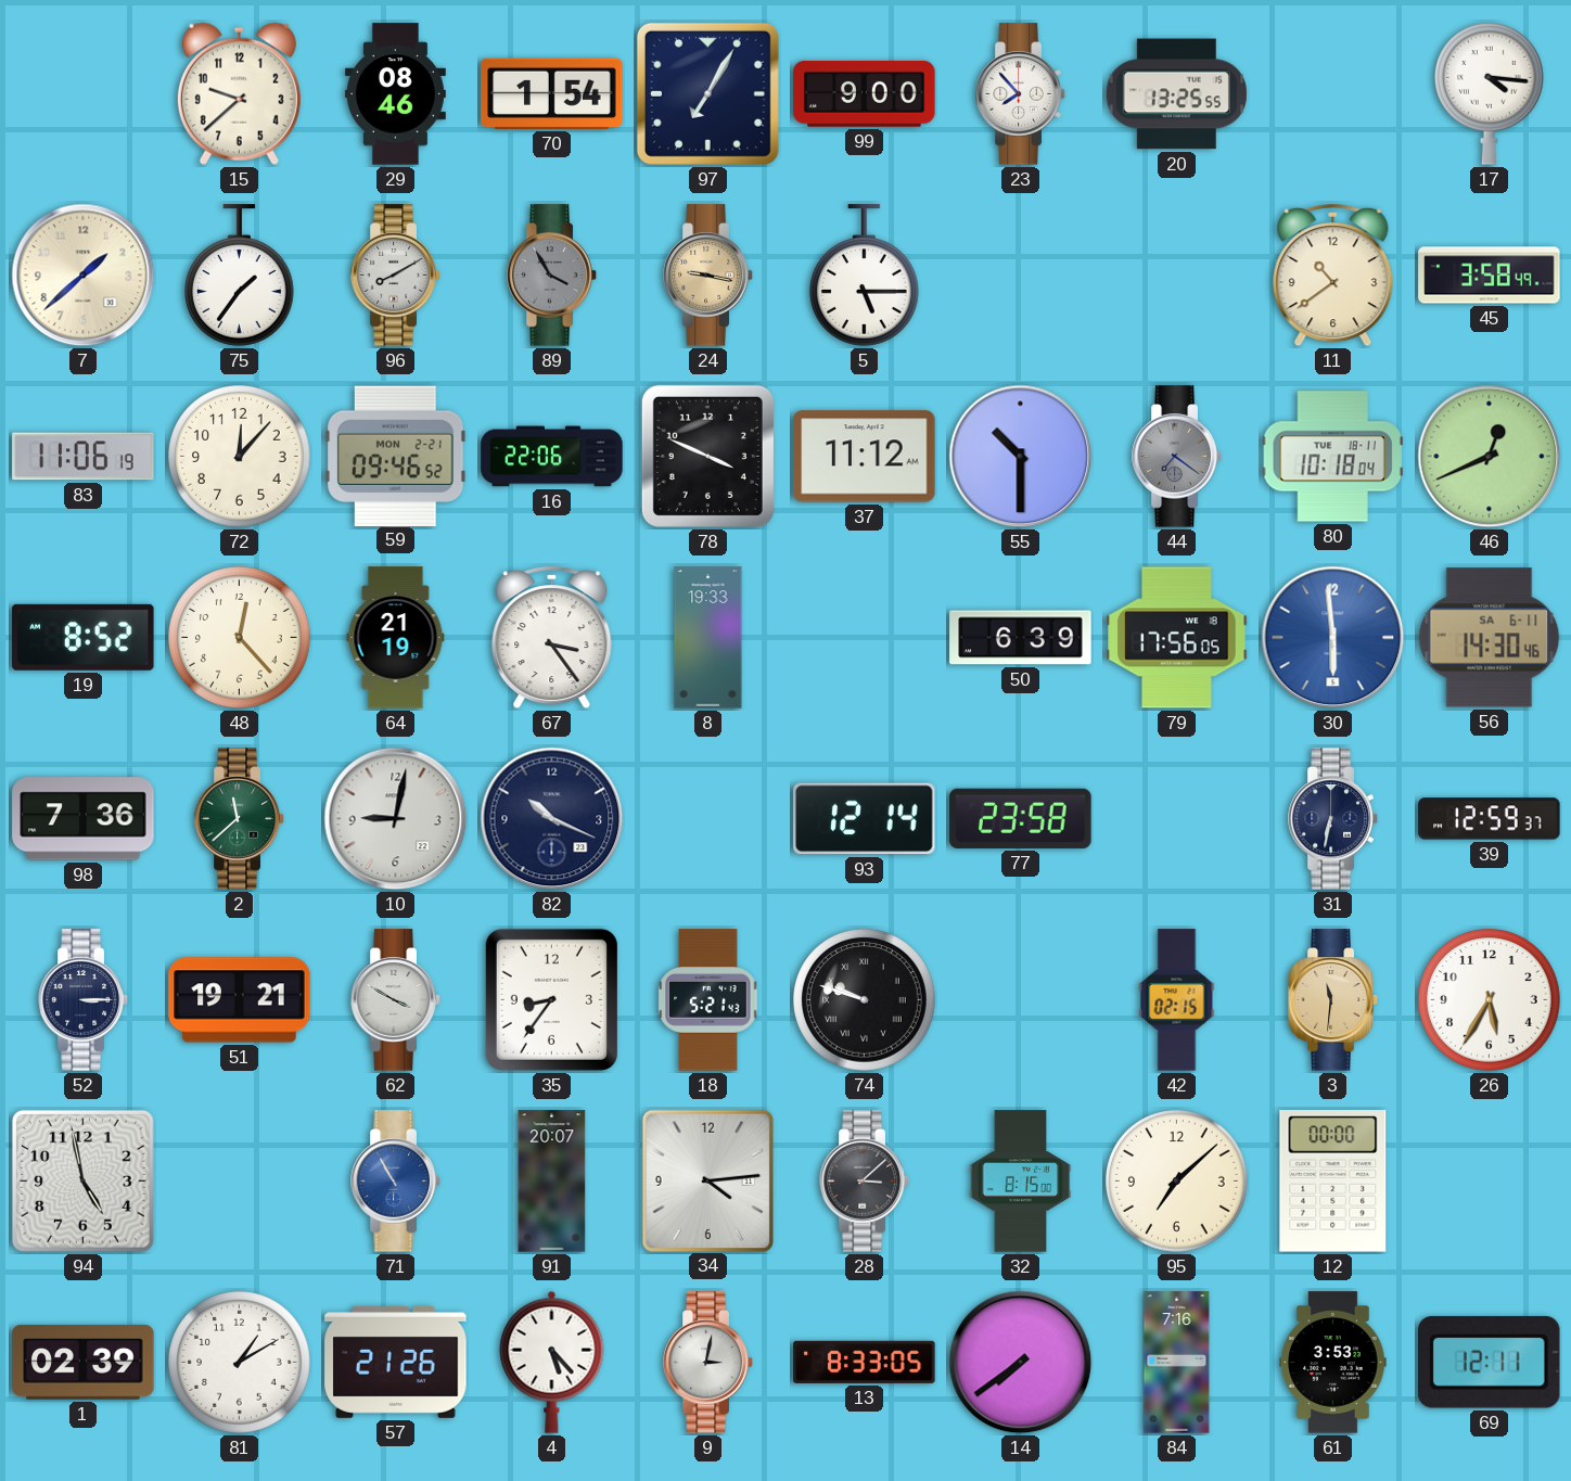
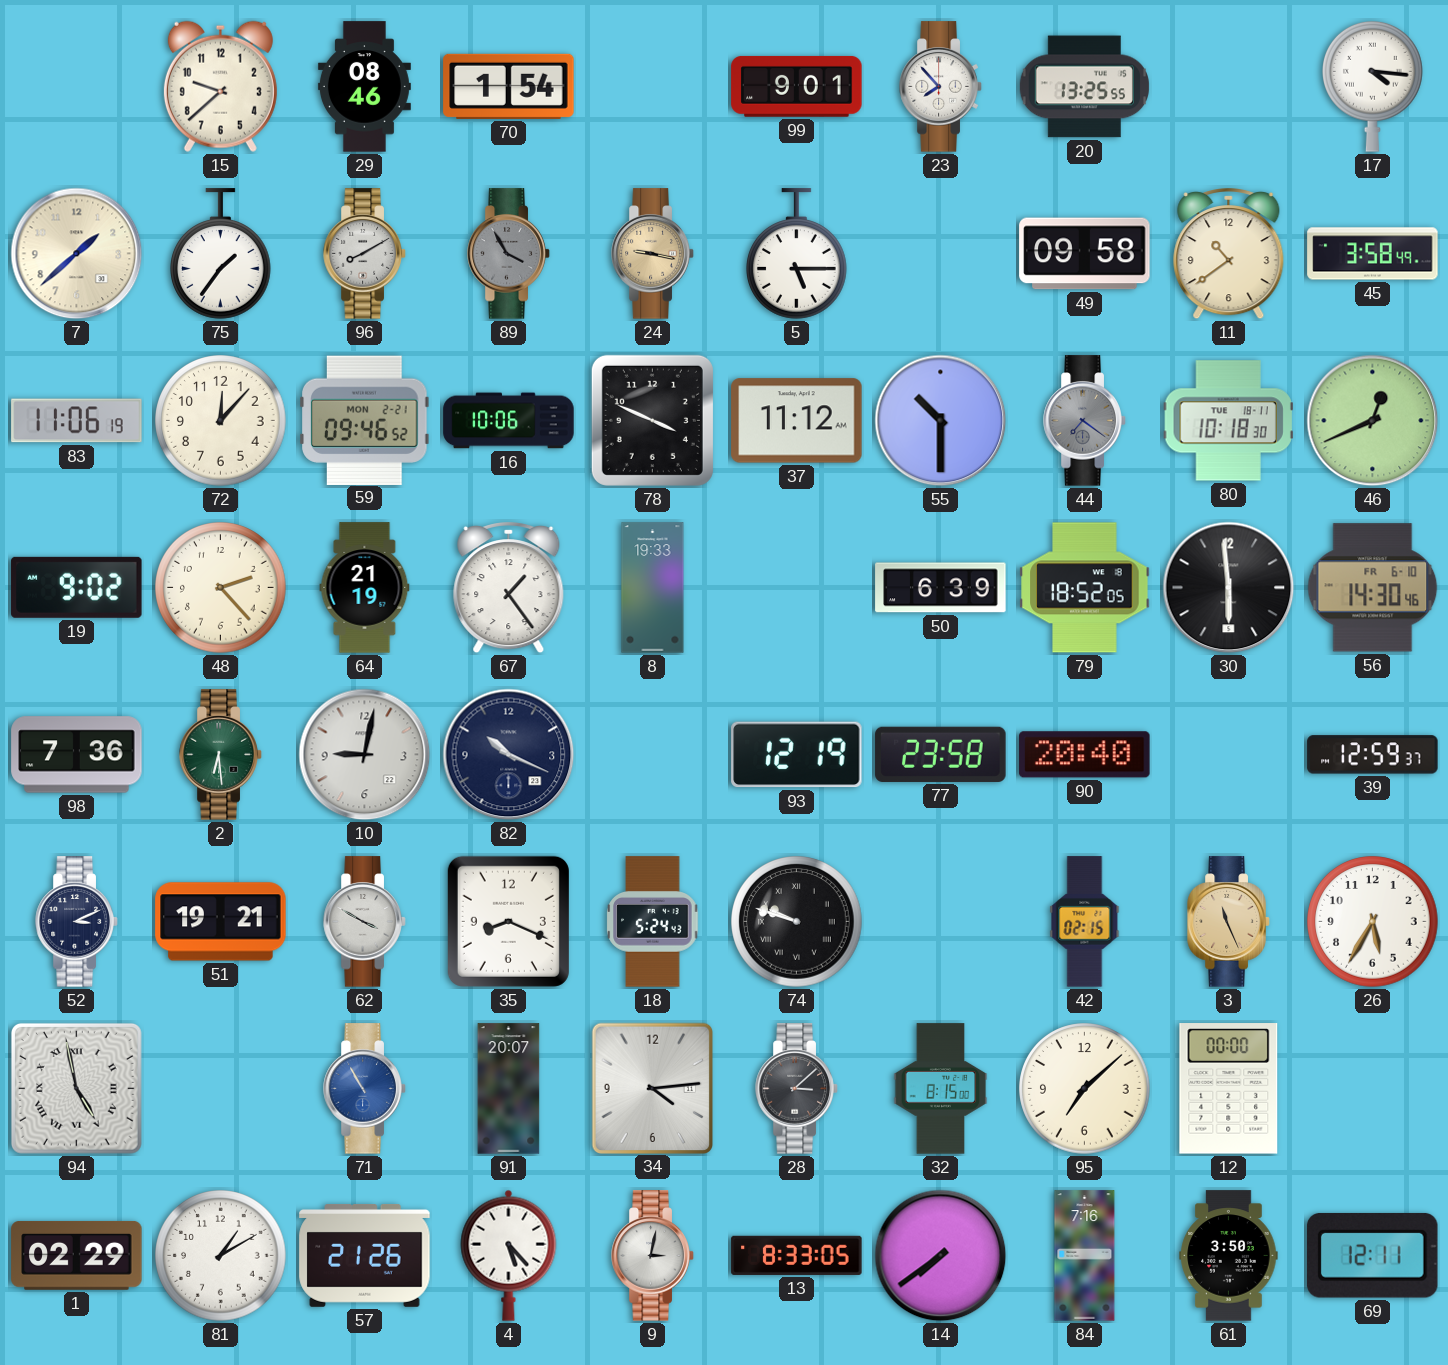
97: 7:05 -> none
99: 9:00 -> 9:01
49: none -> 09:58
16: 22:06 -> 10:06
80: 10:18:04 -> 10:18:30
19: 8:52 -> 9:02
48: 12:23 -> 2:23
67: 3:24 -> 1:24
79: 17:56 -> 18:52
30 dial: blue -> black
56 date: SA 6-11 -> FR 6-10
2: 11:38 -> 6:29
93: 12:14 -> 12:19
90: none -> 20:40
31: 6:32 -> none
52: 3:15 -> 3:11
35: 8:36 -> 8:19
18: 5:21 -> 5:24
3: 11:31 -> 11:26
94 numerals: Arabic -> Roman
1: 02:39 -> 02:29
61: 3:53 -> 3:50
